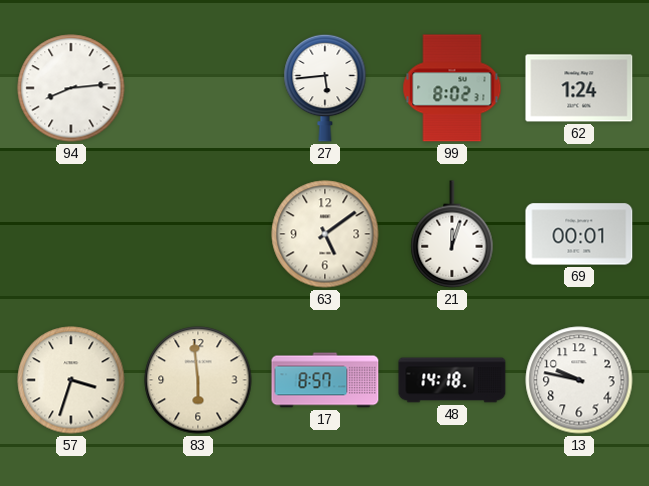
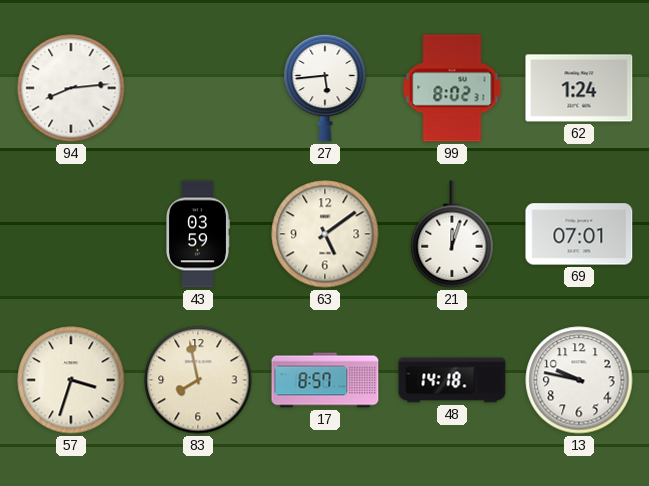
43: none -> 03:59
69: 00:01 -> 07:01
83: 5:59 -> 7:58
